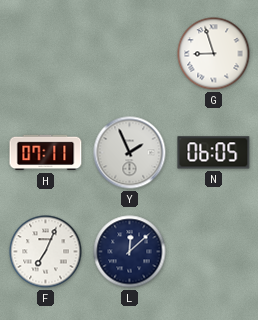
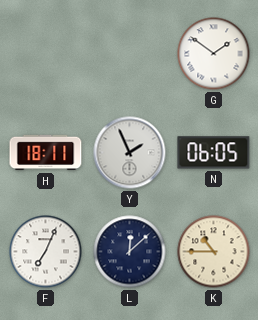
G: 8:57 -> 1:51
H: 07:11 -> 18:11
K: none -> 10:45
